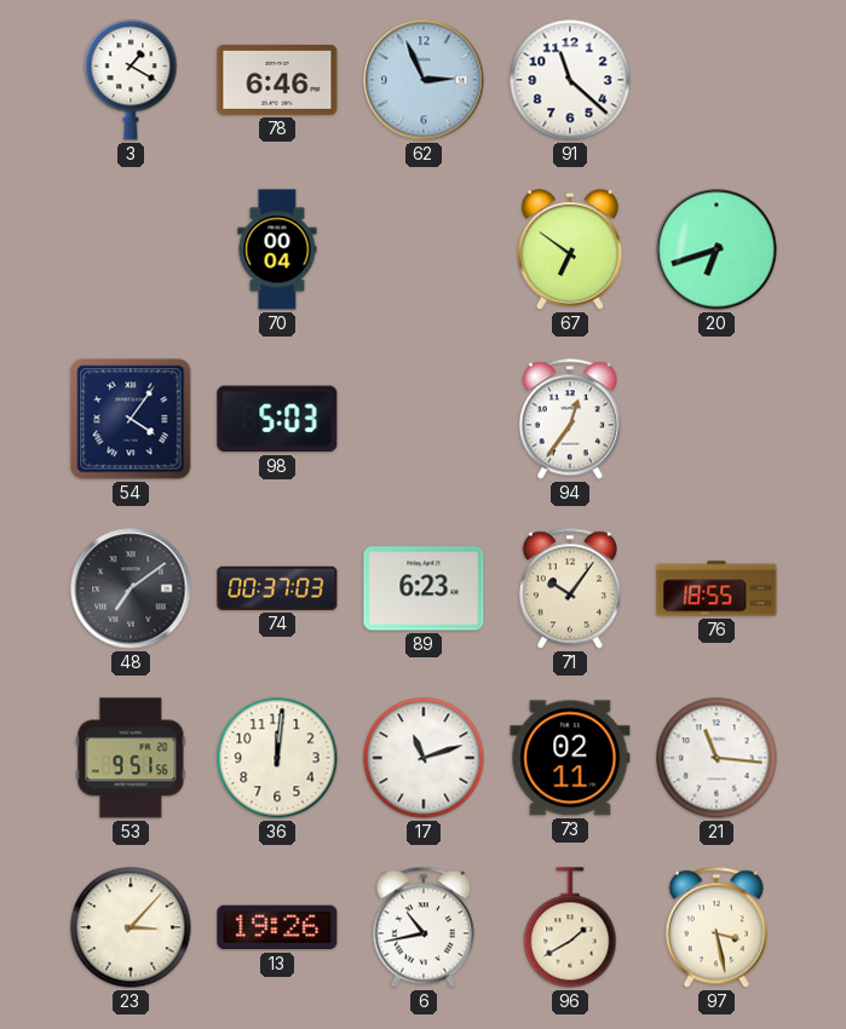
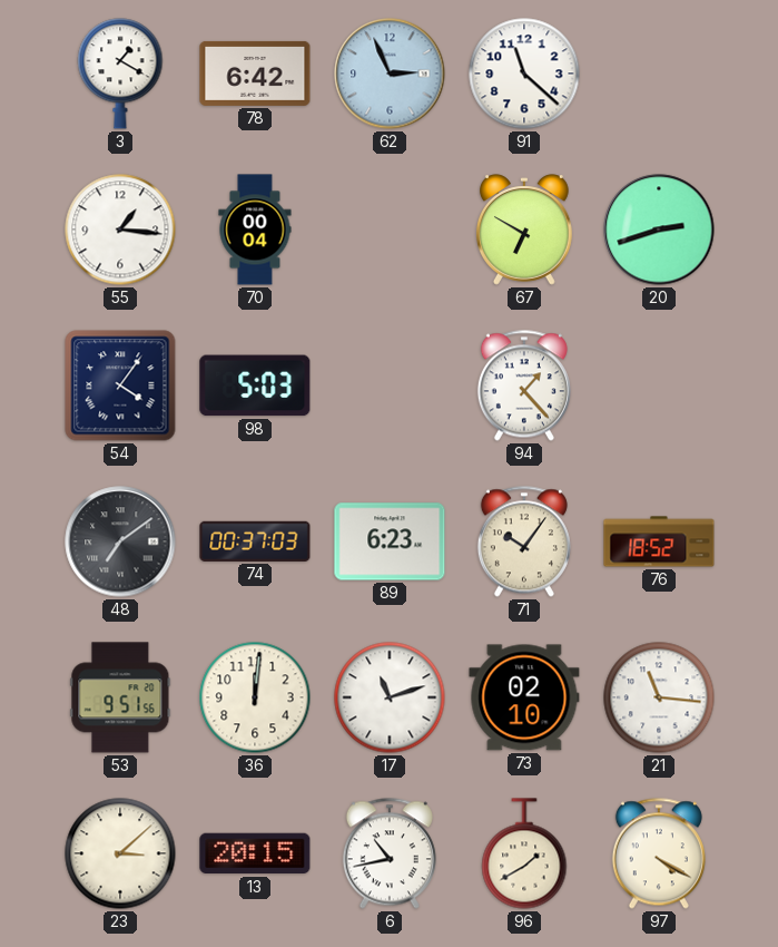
78: 6:46 -> 6:42
55: none -> 1:16
67: 6:51 -> 6:50
20: 6:42 -> 2:42
94: 12:36 -> 1:23
76: 18:55 -> 18:52
73: 02:11 -> 02:10
23: 3:07 -> 3:08
13: 19:26 -> 20:15
97: 3:28 -> 4:20
